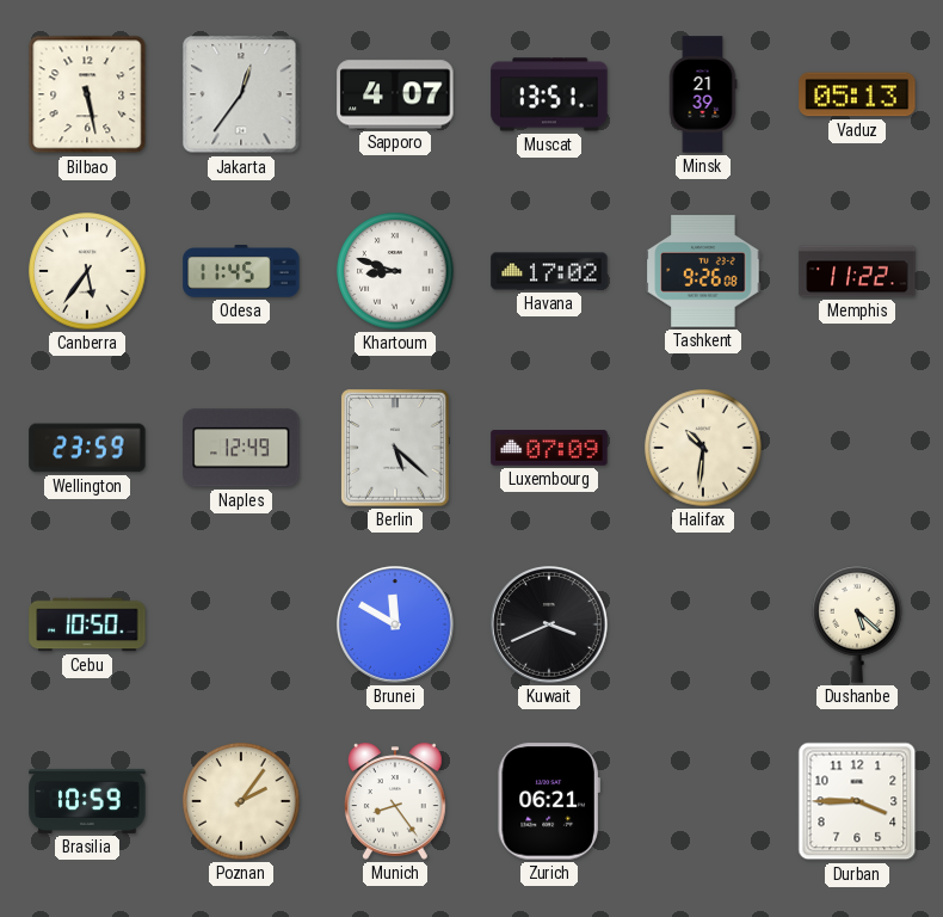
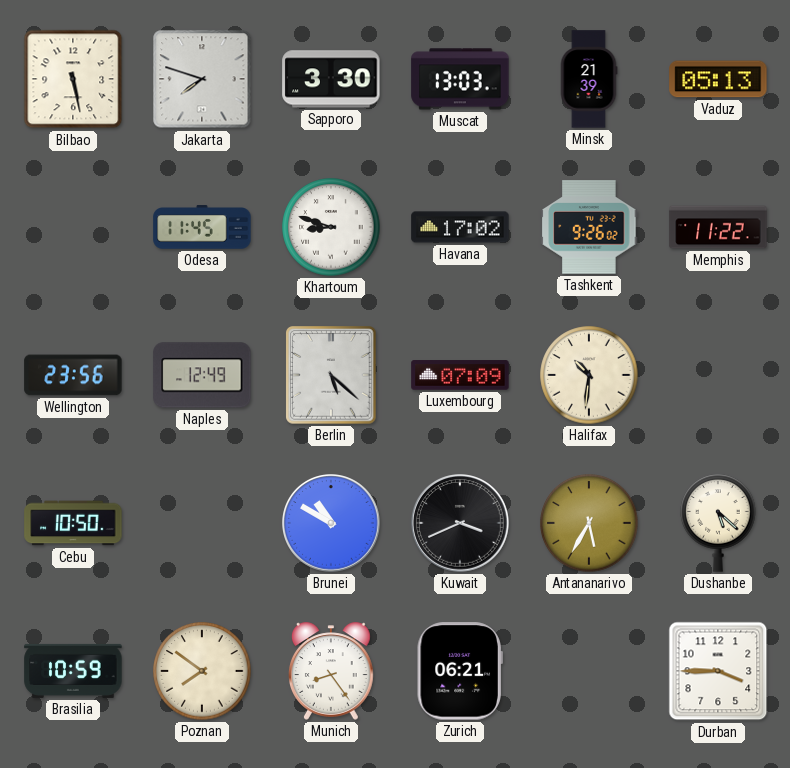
Jakarta: 12:36 -> 7:48
Sapporo: 4:07 -> 3:30
Muscat: 13:51 -> 13:03
Canberra: 5:36 -> none
Tashkent: 9:26:08 -> 9:26:02
Wellington: 23:59 -> 23:56
Brunei: 11:50 -> 10:50
Antananarivo: none -> 5:35
Poznan: 2:06 -> 7:51
